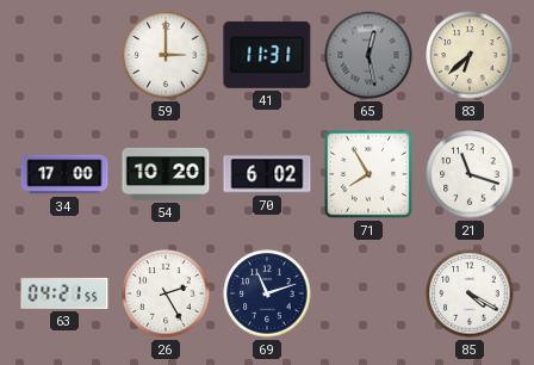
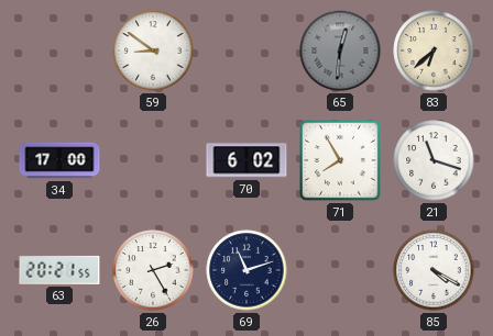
59: 3:00 -> 8:51
41: 11:31 -> none
65: 12:28 -> 12:31
54: 10:20 -> none
63: 04:21 -> 20:21
